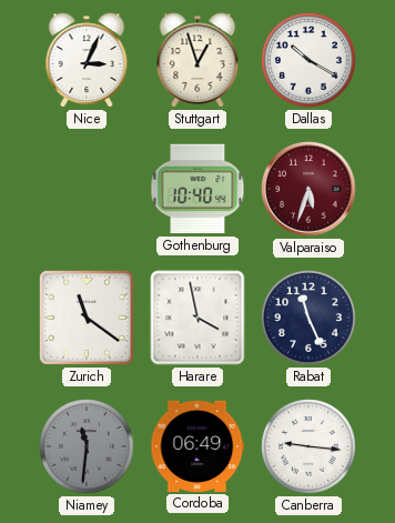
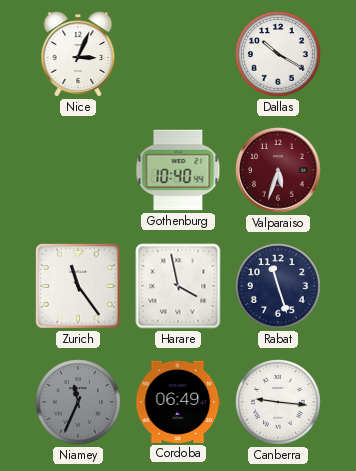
Stuttgart: 12:57 -> none
Zurich: 11:21 -> 11:24
Rabat: 11:26 -> 11:27
Niamey: 11:31 -> 11:34
